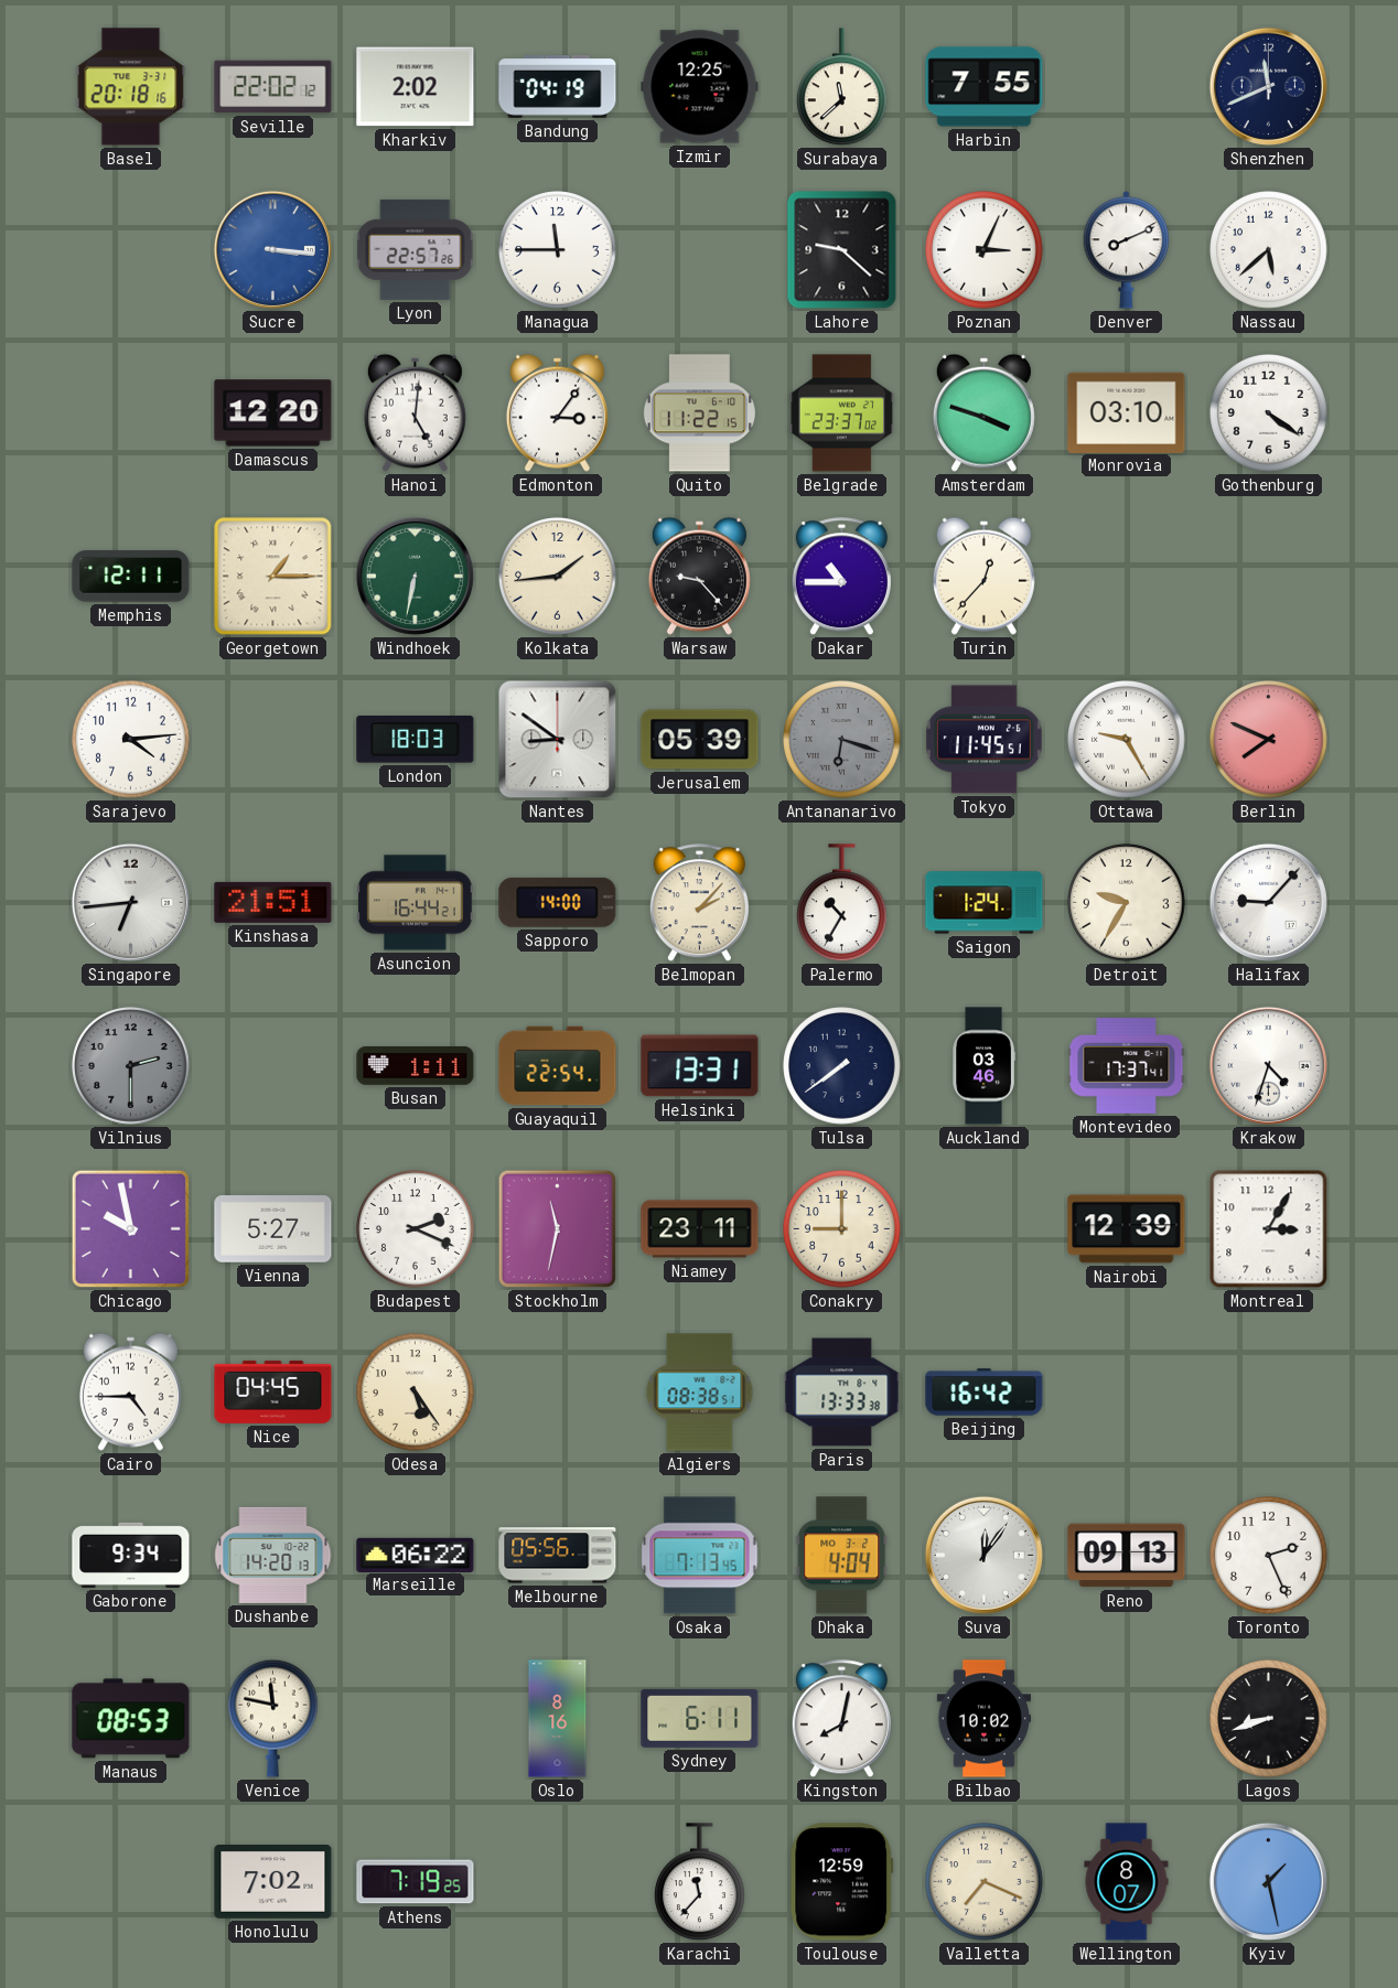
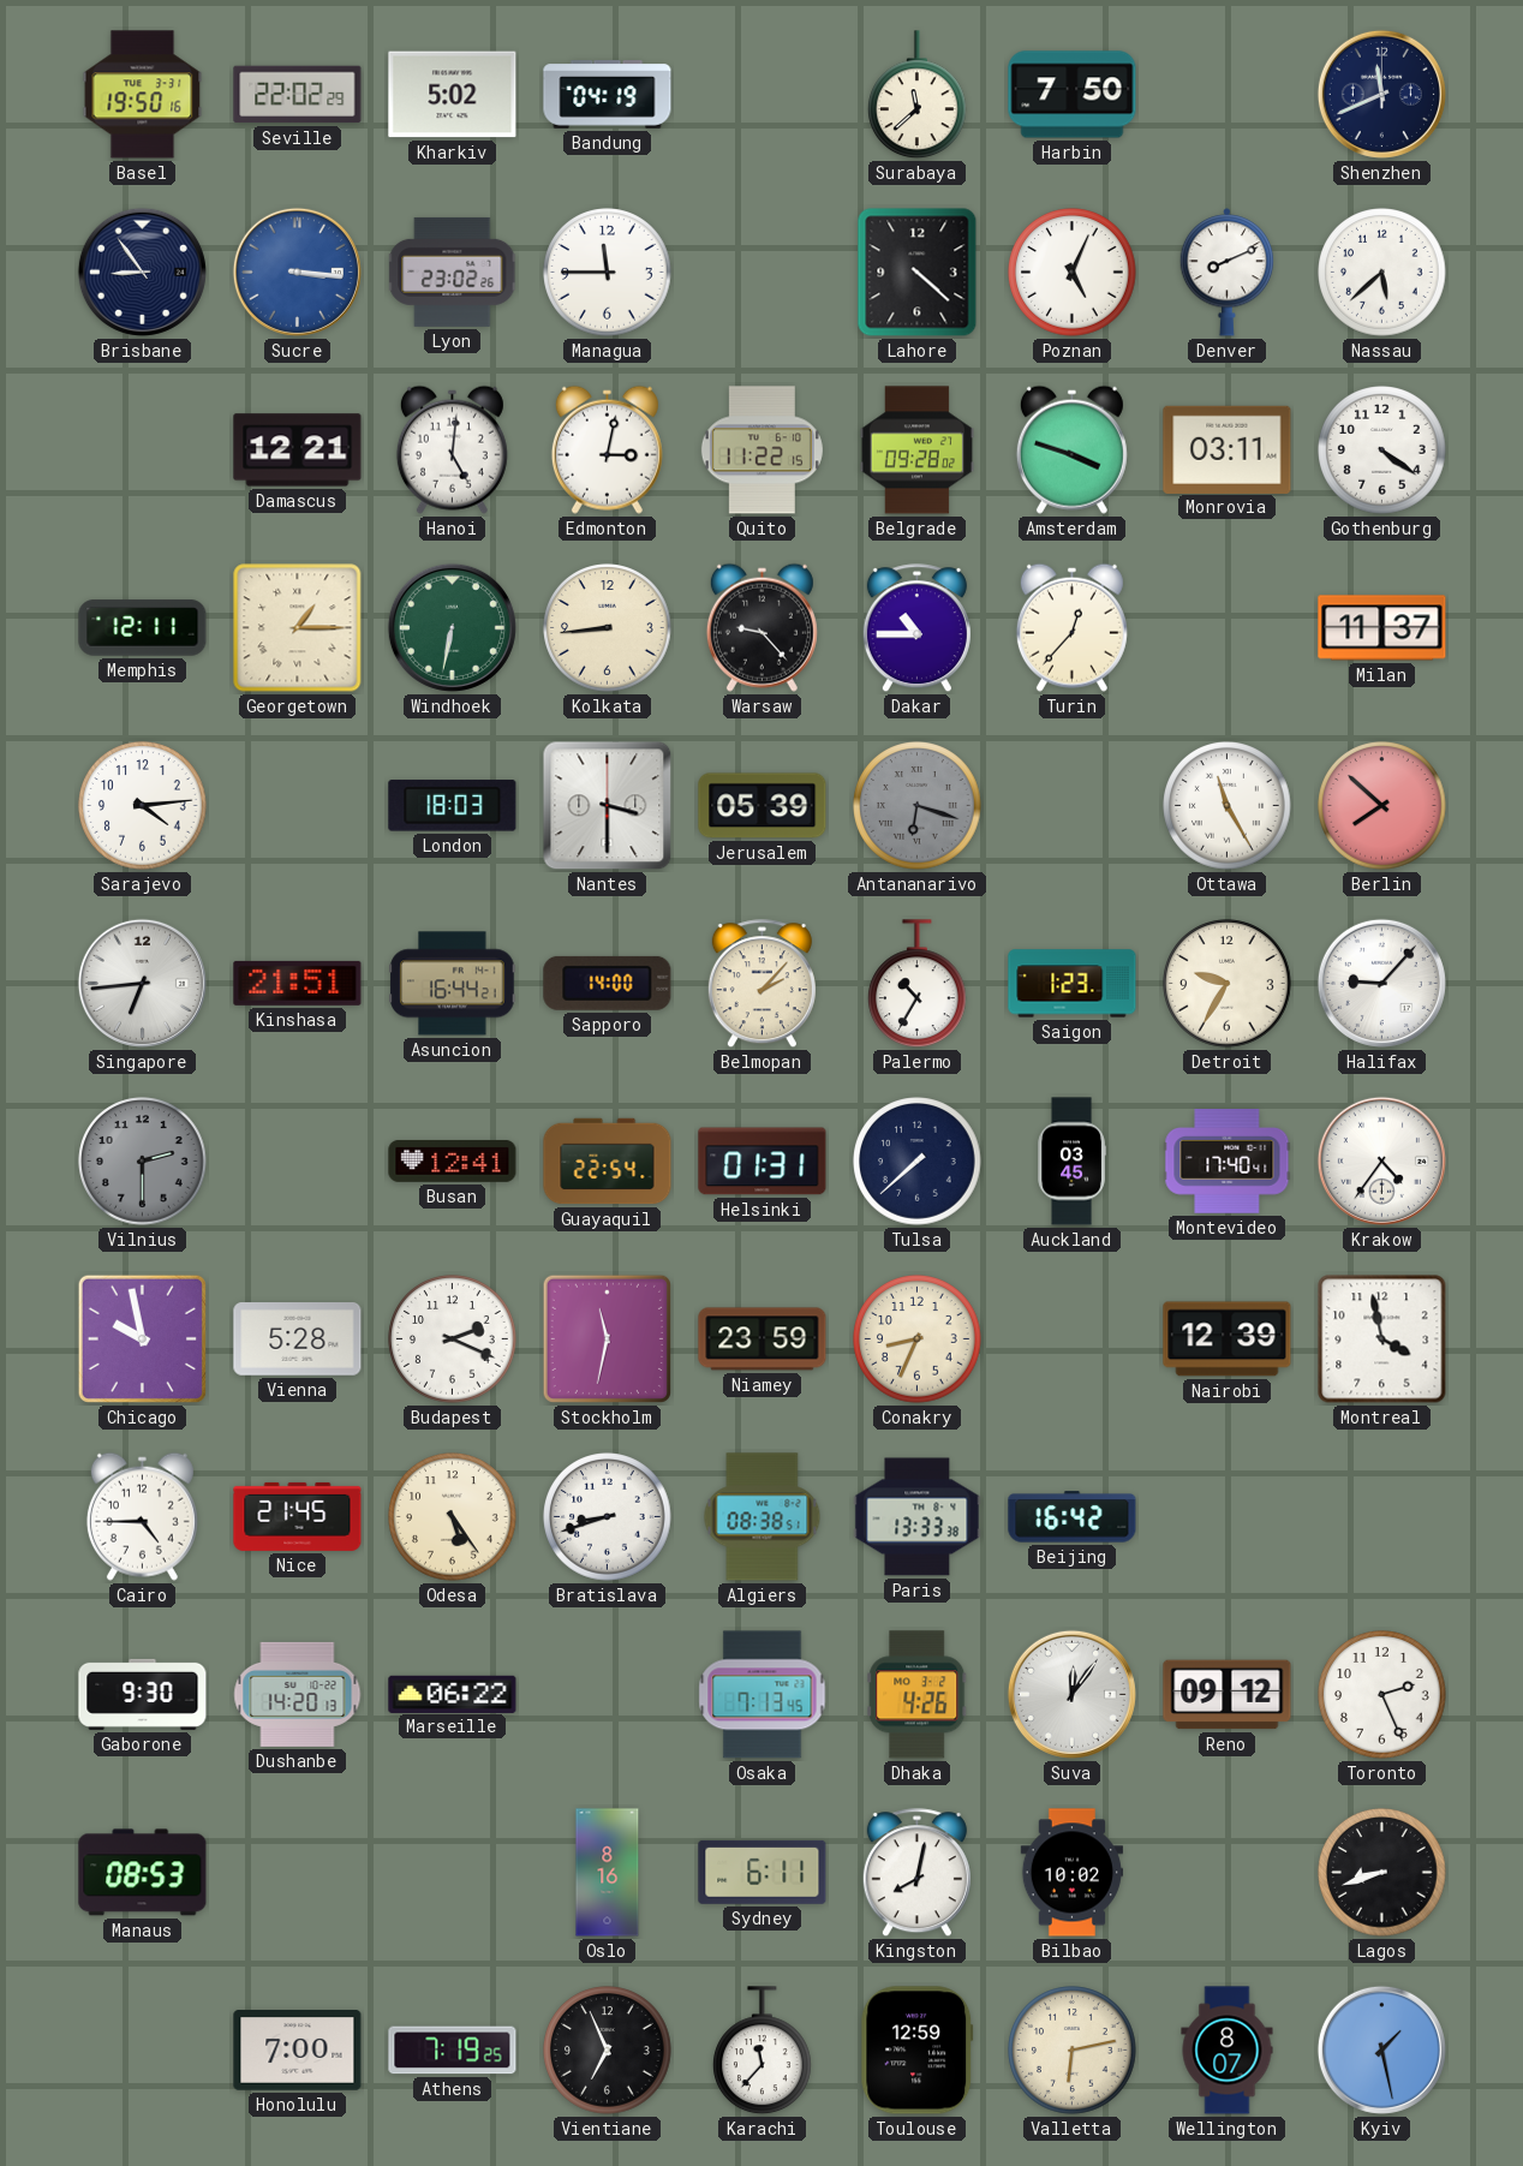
Basel: 20:18 -> 19:50
Seville: 22:02:12 -> 22:02:29
Kharkiv: 2:02 -> 5:02
Izmir: 12:25 -> none
Harbin: 7:55 -> 7:50
Brisbane: none -> 8:54
Lyon: 22:57 -> 23:02
Lahore: 9:22 -> 4:22
Poznan: 3:04 -> 5:04
Damascus: 12:20 -> 12:21
Edmonton: 3:06 -> 3:02
Belgrade: 23:37 -> 09:28
Monrovia: 03:10 -> 03:11
Kolkata: 1:44 -> 8:44
Milan: none -> 11:37
Nantes: 8:51 -> 3:30
Tokyo: 11:45 -> none
Ottawa: 9:25 -> 11:25
Berlin: 7:49 -> 7:52
Saigon: 1:24 -> 1:23
Busan: 1:11 -> 12:41
Helsinki: 13:31 -> 01:31
Tulsa: 7:39 -> 7:38
Auckland: 03:46 -> 03:45
Montevideo: 17:37 -> 17:40
Krakow: 4:33 -> 4:36
Vienna: 5:27 -> 5:28
Niamey: 23:11 -> 23:59
Conakry: 9:00 -> 8:34
Montreal: 3:05 -> 3:58
Nice: 04:45 -> 21:45
Bratislava: none -> 8:42
Gaborone: 9:34 -> 9:30
Melbourne: 05:56 -> none
Dhaka: 4:04 -> 4:26
Reno: 09:13 -> 09:12
Venice: 11:47 -> none
Honolulu: 7:02 -> 7:00
Vientiane: none -> 6:56
Valletta: 7:19 -> 6:13
